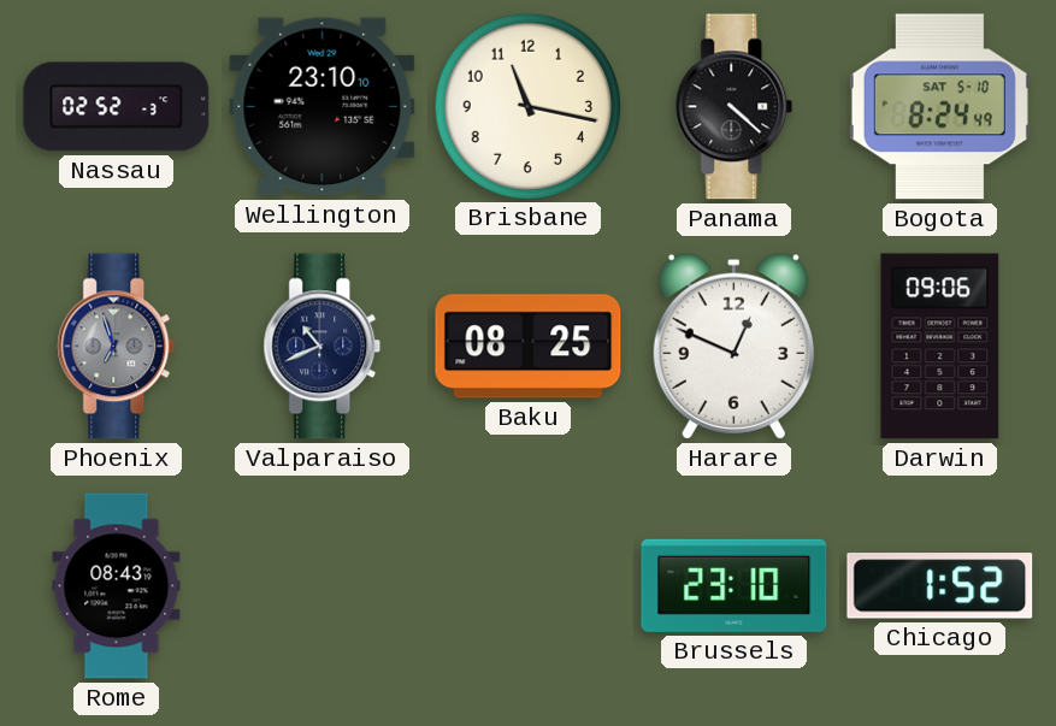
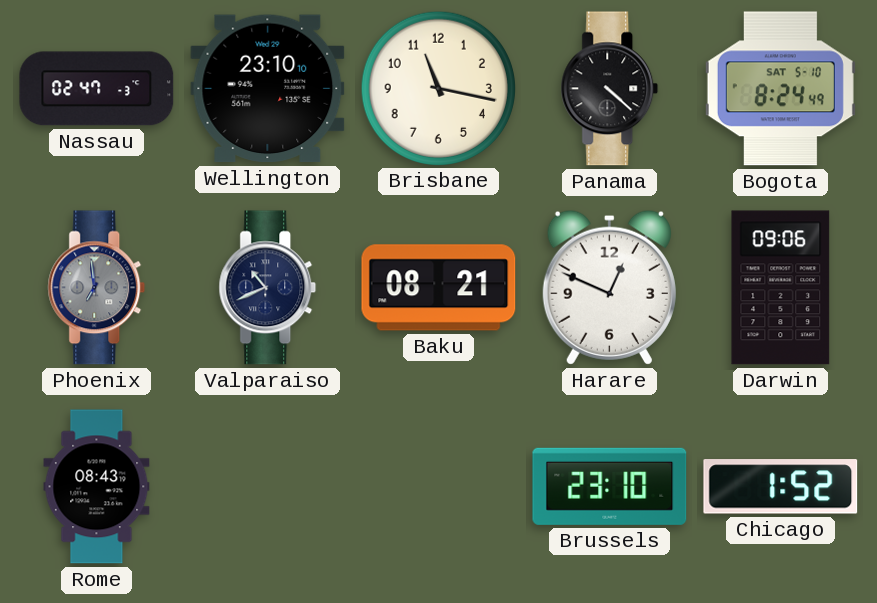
Nassau: 02:52 -> 02:47
Phoenix: 6:57 -> 6:59
Baku: 08:25 -> 08:21
